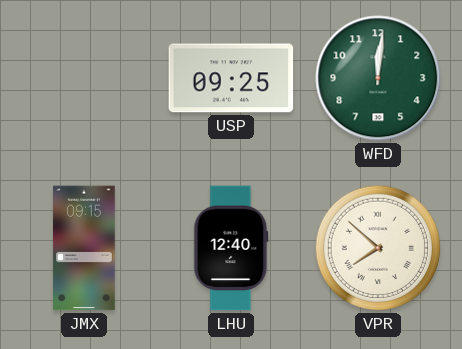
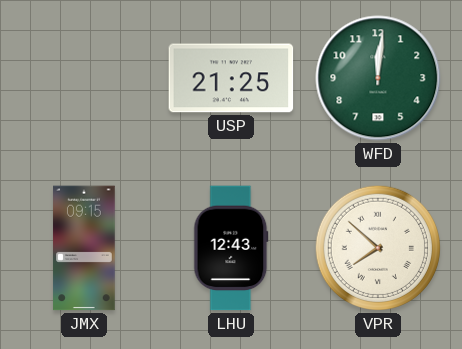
USP: 09:25 -> 21:25
LHU: 12:40 -> 12:43
